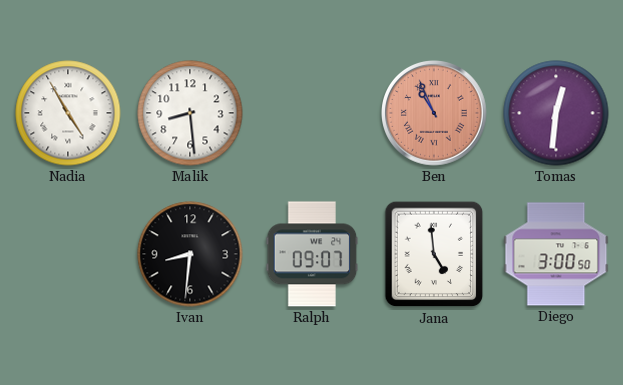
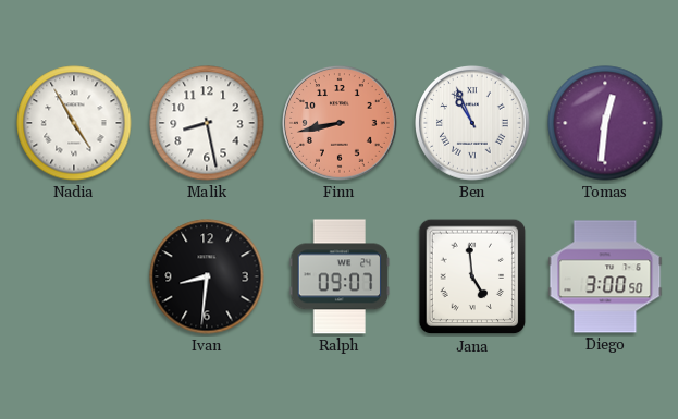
Malik: 8:29 -> 8:28
Finn: none -> 8:43
Ben dial: salmon -> white
